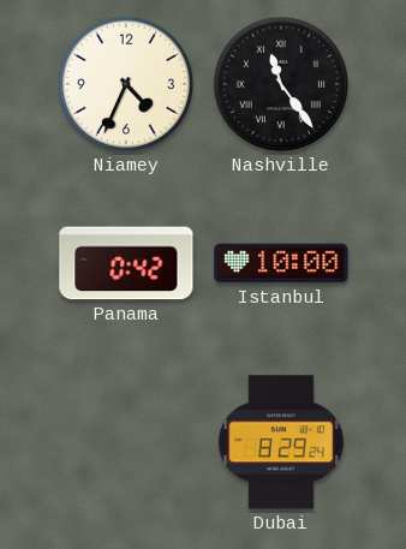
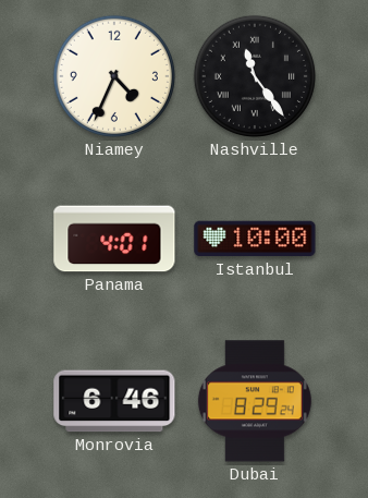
Panama: 0:42 -> 4:01
Monrovia: none -> 6:46
